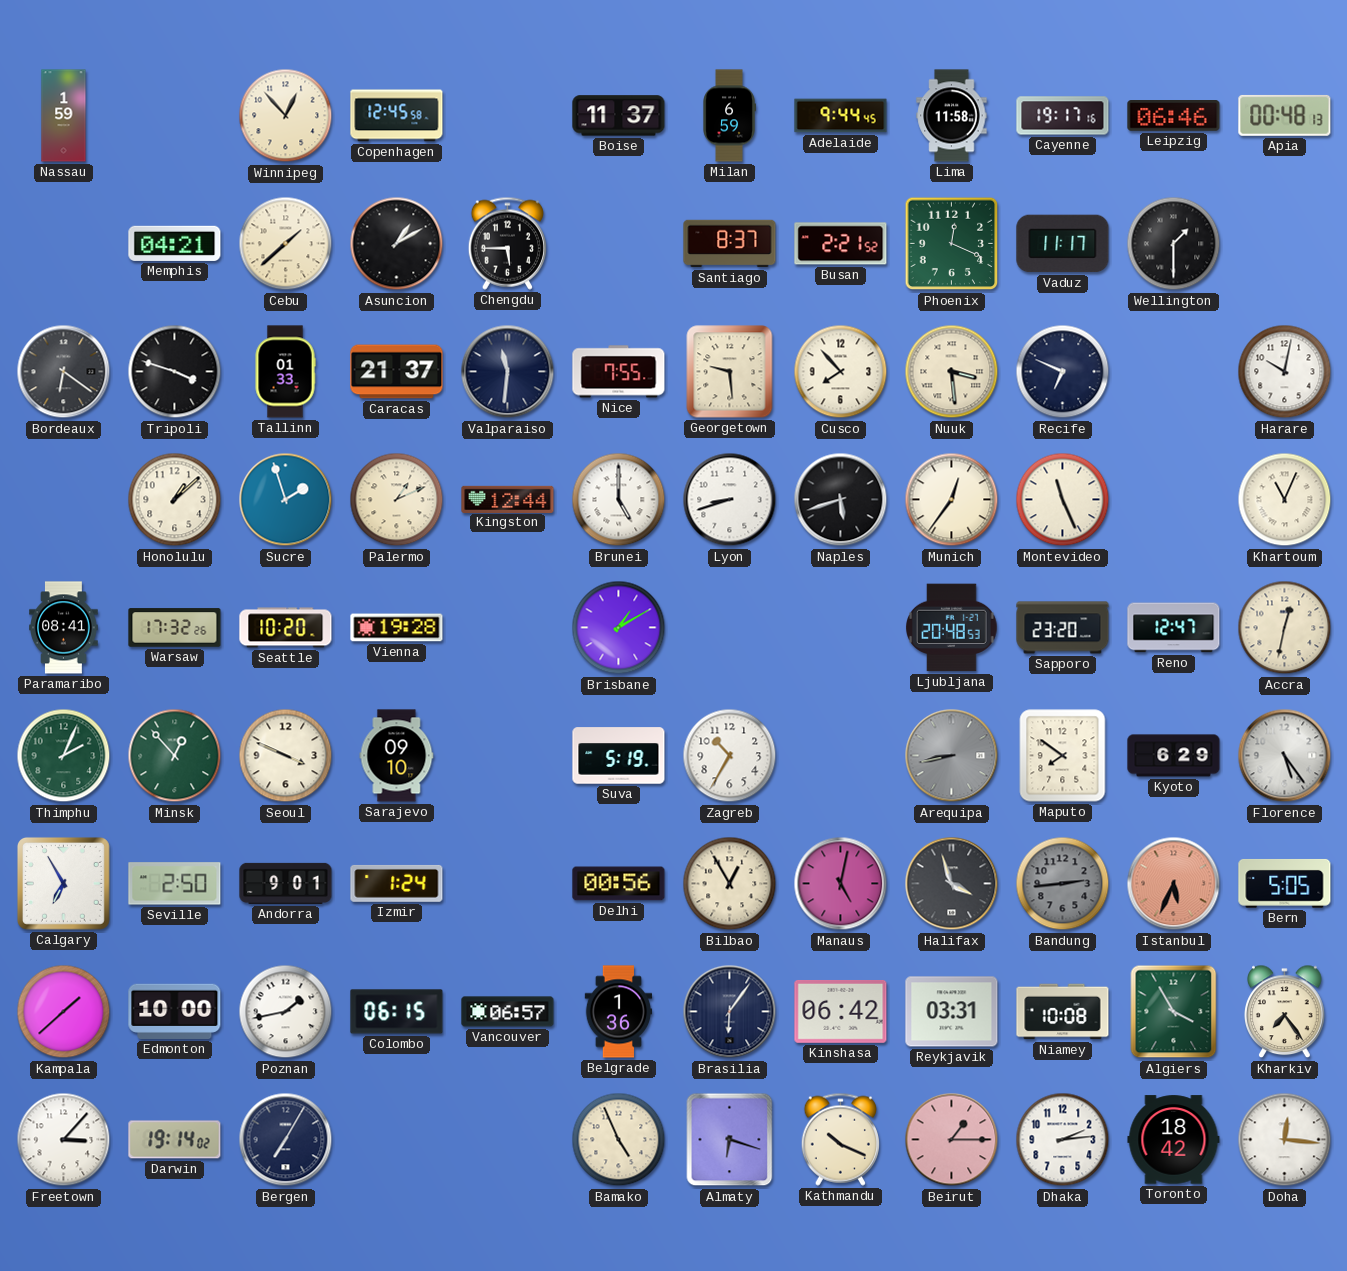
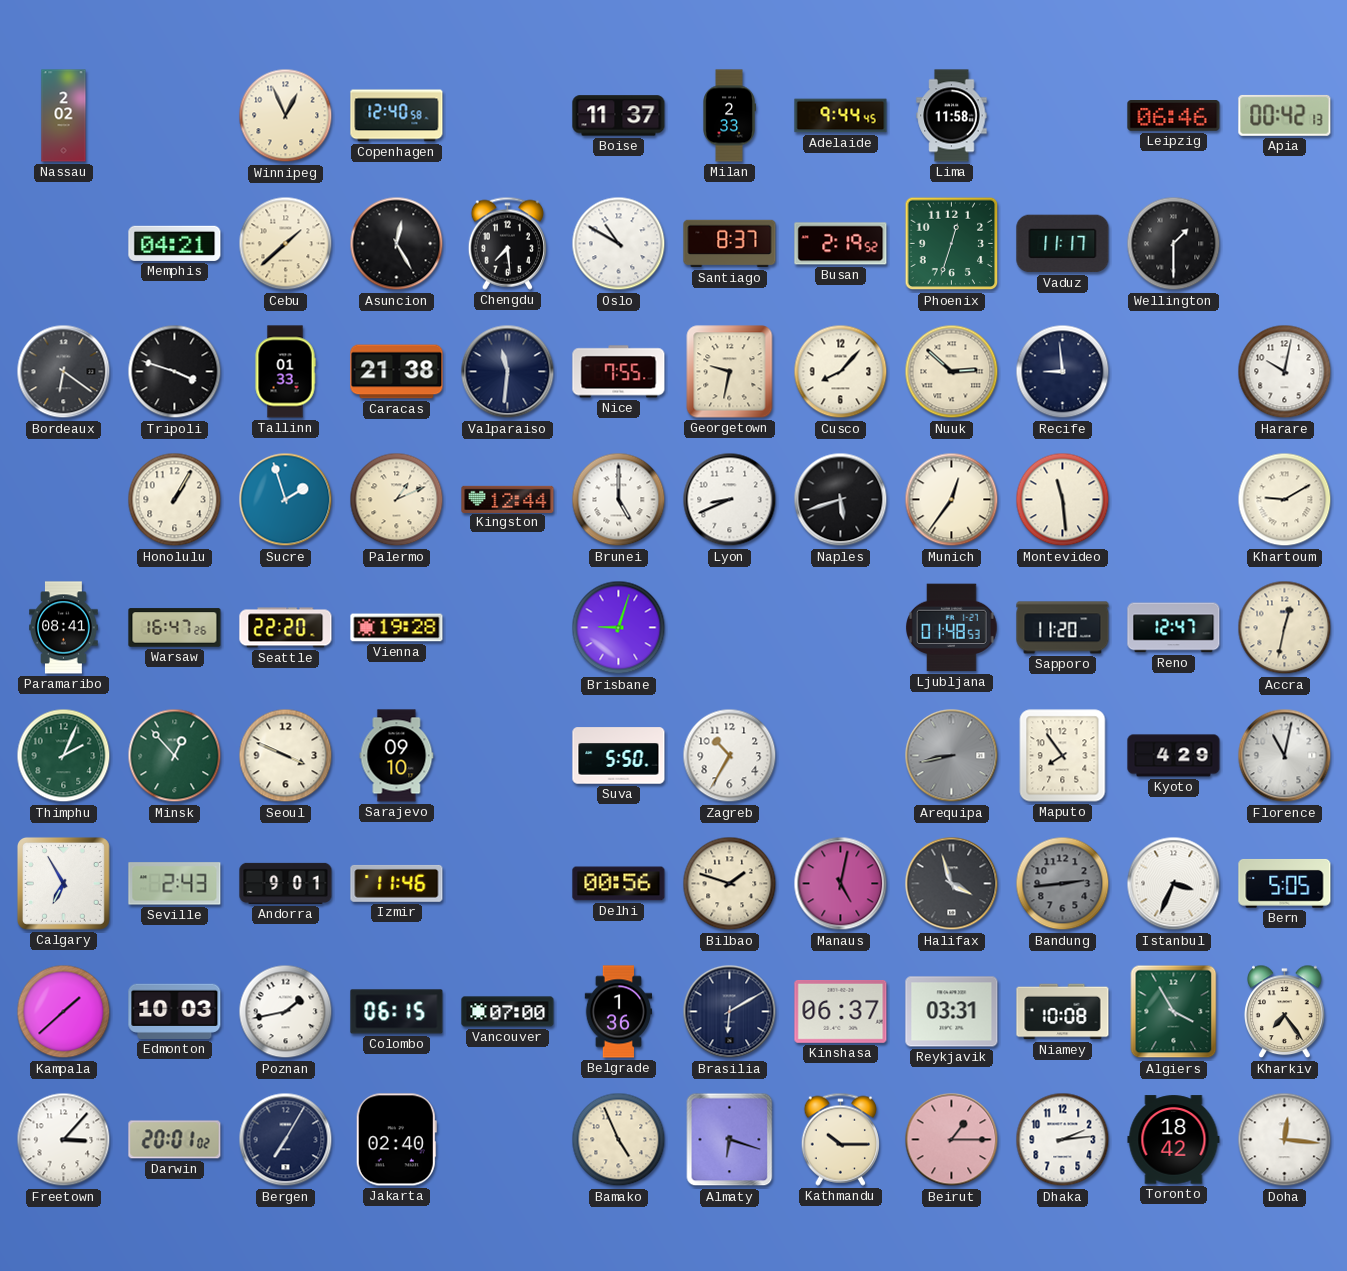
Nassau: 1:59 -> 2:02
Winnipeg: 12:53 -> 12:56
Copenhagen: 12:45 -> 12:40
Milan: 6:59 -> 2:33
Cayenne: 19:17 -> none
Apia: 00:48 -> 00:42
Asuncion: 1:10 -> 12:25
Chengdu: 5:45 -> 7:29
Oslo: none -> 10:50
Busan: 2:21 -> 2:19
Phoenix: 12:19 -> 12:33
Caracas: 21:37 -> 21:38
Georgetown: 9:29 -> 9:32
Cusco: 7:53 -> 8:07
Nuuk: 3:29 -> 2:52
Recife: 6:49 -> 8:59
Honolulu: 1:08 -> 1:05
Lyon: 8:42 -> 8:41
Montevideo: 11:26 -> 11:29
Khartoum: 11:04 -> 9:10
Warsaw: 17:32 -> 16:47
Seattle: 10:20 -> 22:20
Brisbane: 1:10 -> 9:03
Ljubljana: 20:48 -> 01:48
Sapporo: 23:20 -> 11:20
Suva: 5:19 -> 5:50
Maputo: 7:51 -> 7:54
Kyoto: 6:29 -> 4:29
Florence: 5:24 -> 11:02
Seville: 2:50 -> 2:43
Izmir: 1:24 -> 11:46
Bilbao: 12:55 -> 1:48
Istanbul: 5:34 -> 3:34
Istanbul dial: salmon -> white
Edmonton: 10:00 -> 10:03
Vancouver: 06:57 -> 07:00
Brasilia: 6:06 -> 6:10
Kinshasa: 06:42 -> 06:37
Darwin: 19:14 -> 20:01
Jakarta: none -> 02:40
Kathmandu: 10:19 -> 10:15
